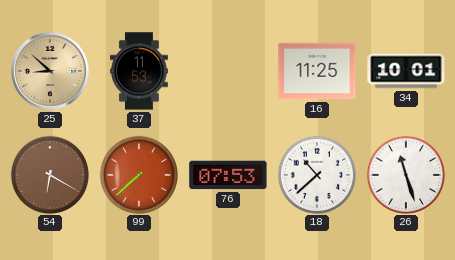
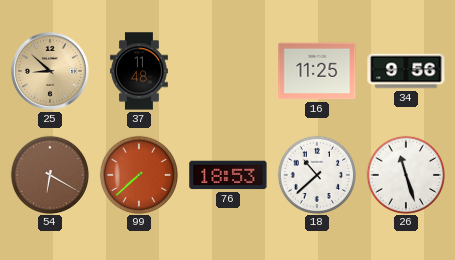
37: 11:53 -> 11:48
34: 10:01 -> 9:56
76: 07:53 -> 18:53
